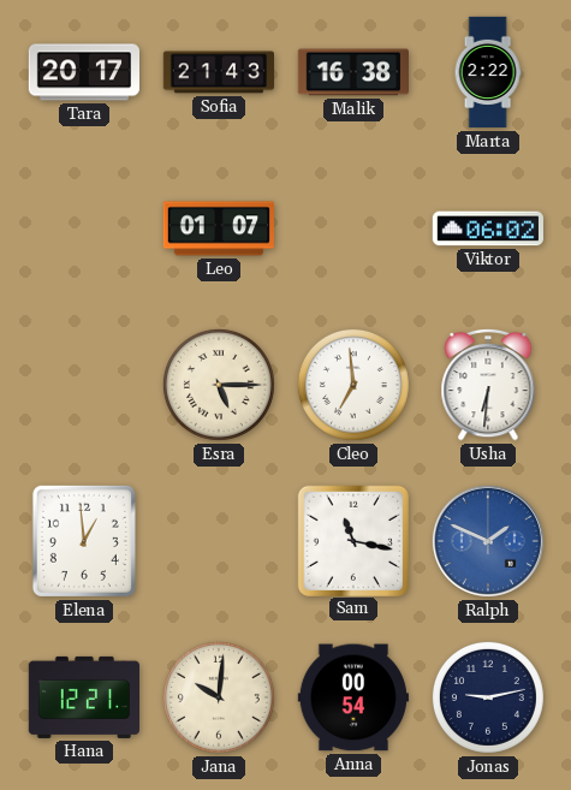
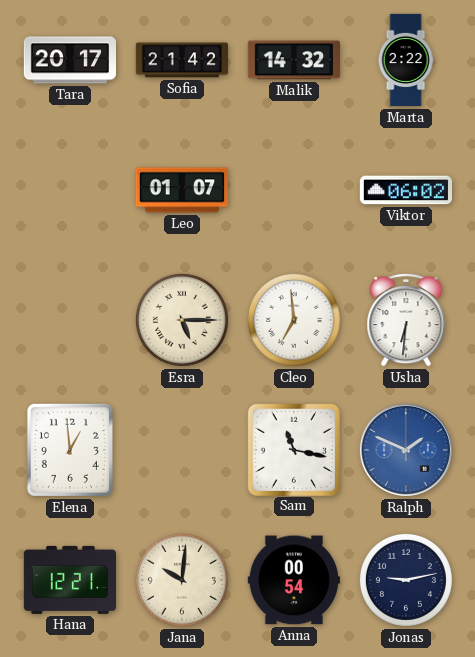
Sofia: 21:43 -> 21:42
Malik: 16:38 -> 14:32
